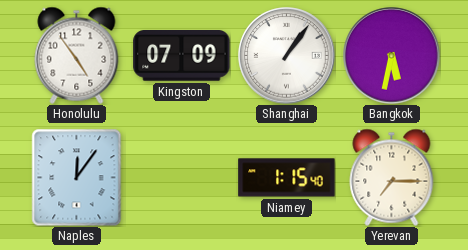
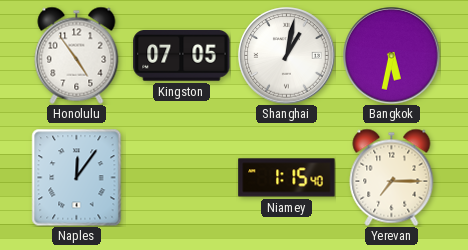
Kingston: 07:09 -> 07:05
Shanghai: 1:06 -> 1:02
